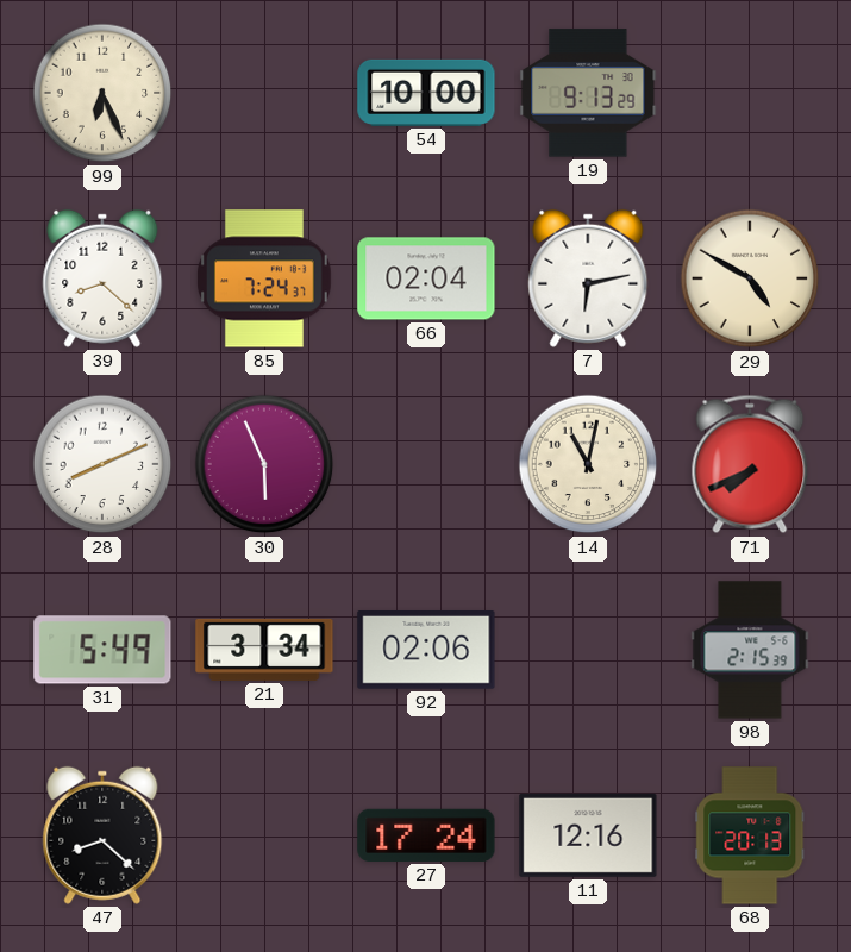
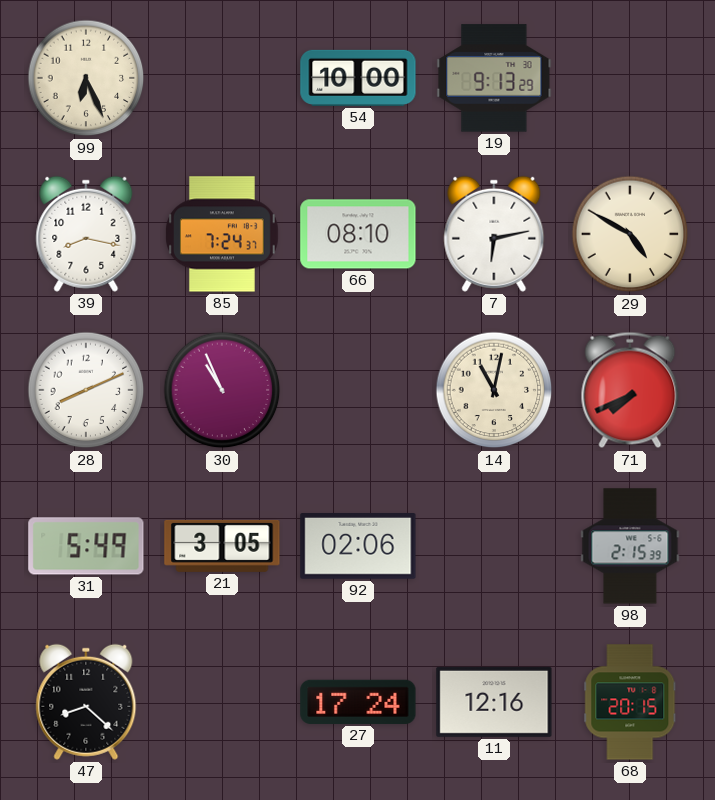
39: 8:22 -> 8:17
66: 02:04 -> 08:10
30: 5:56 -> 10:56
21: 3:34 -> 3:05
68: 20:13 -> 20:15
